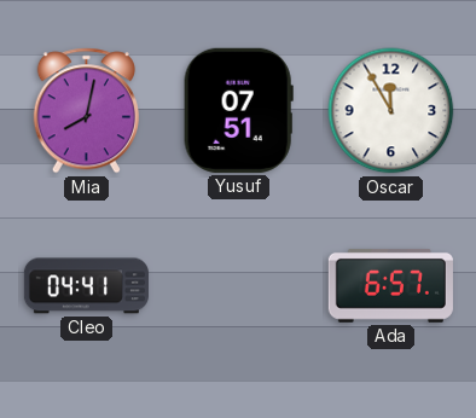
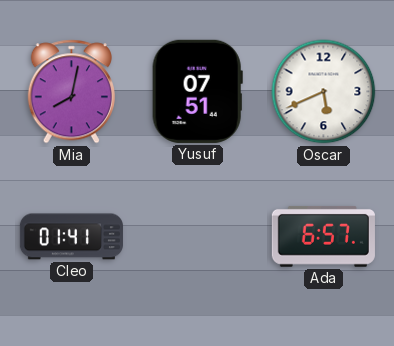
Oscar: 11:55 -> 5:41
Cleo: 04:41 -> 01:41
